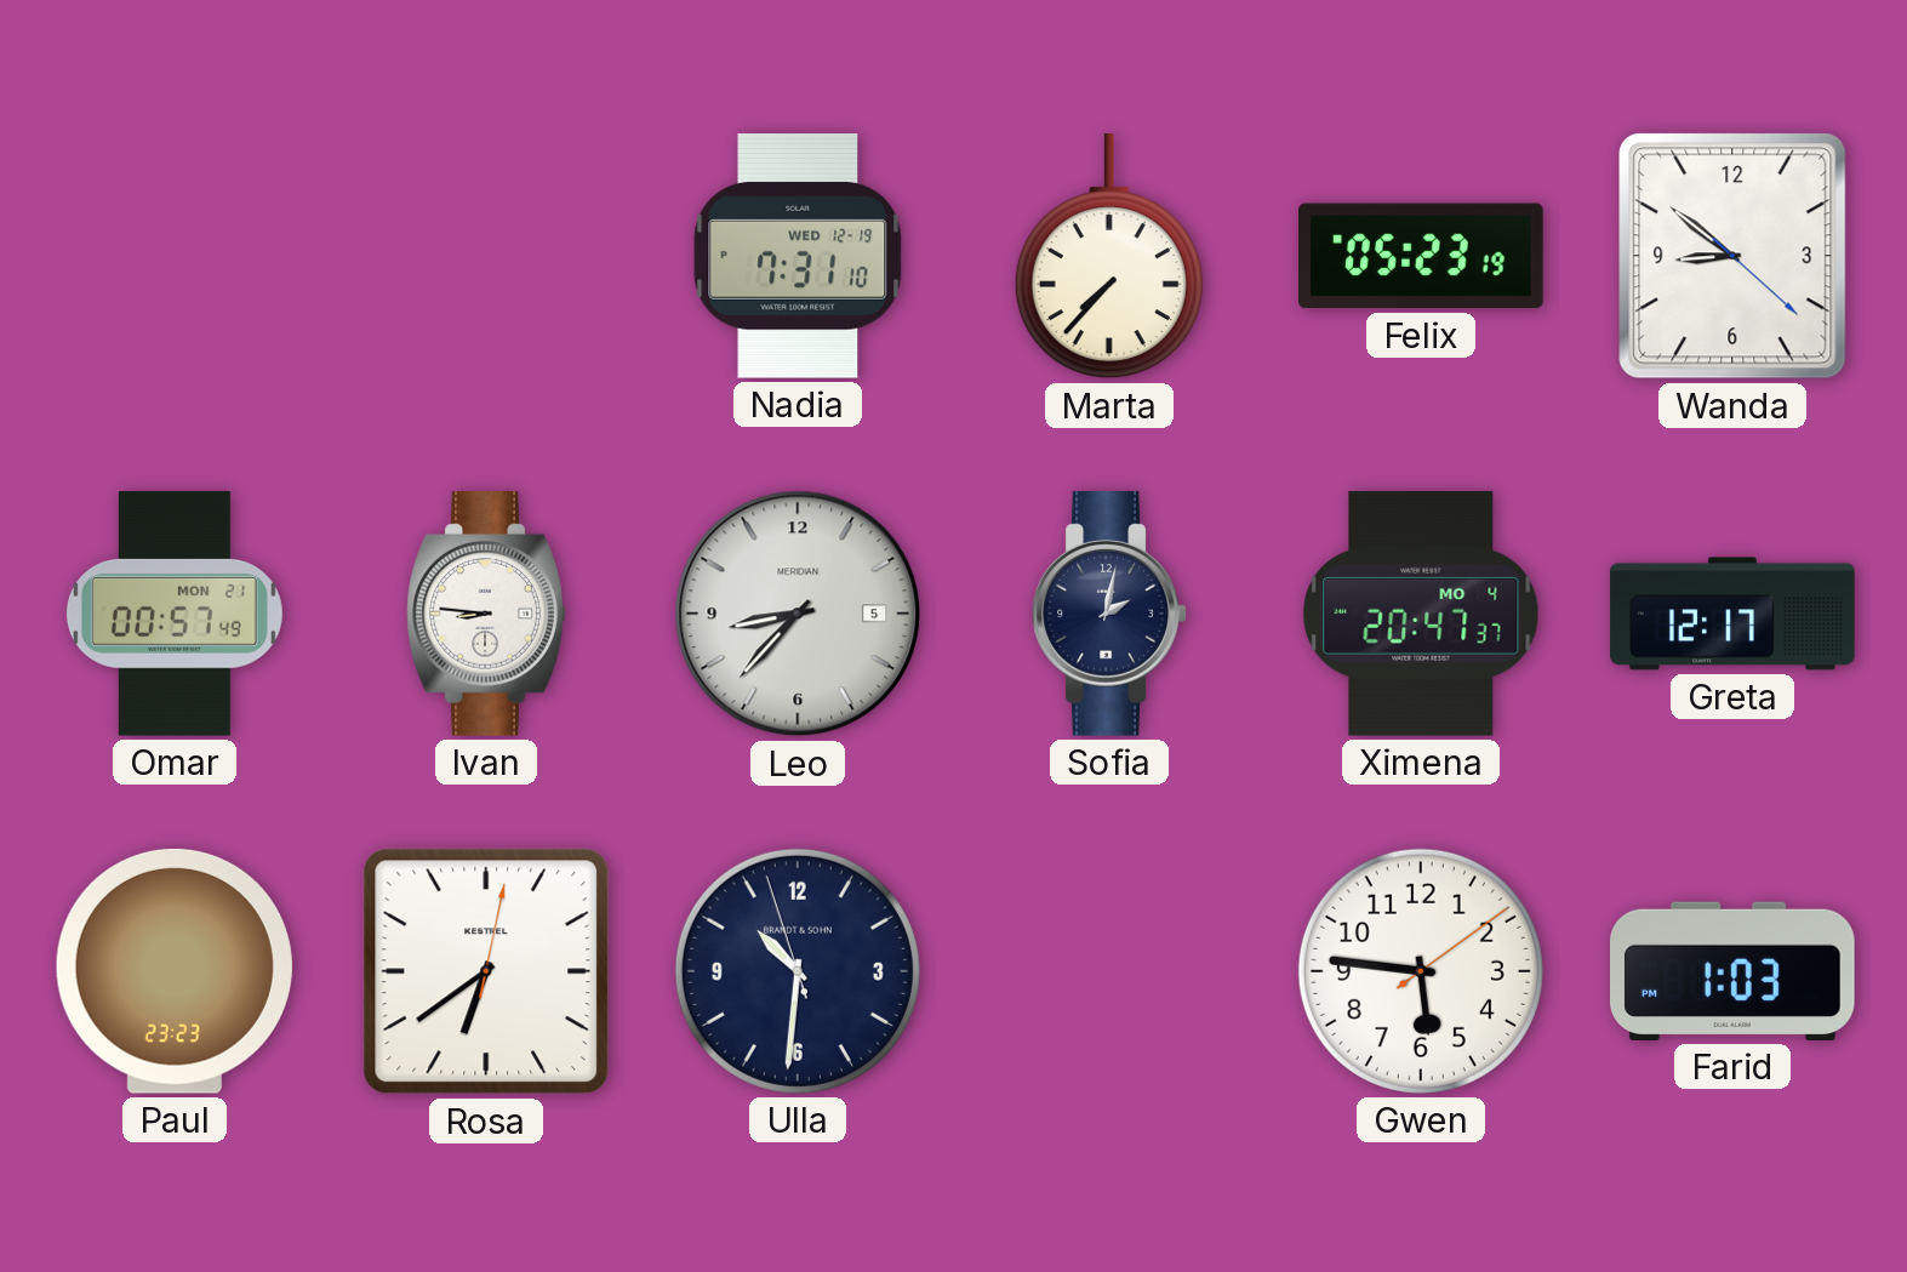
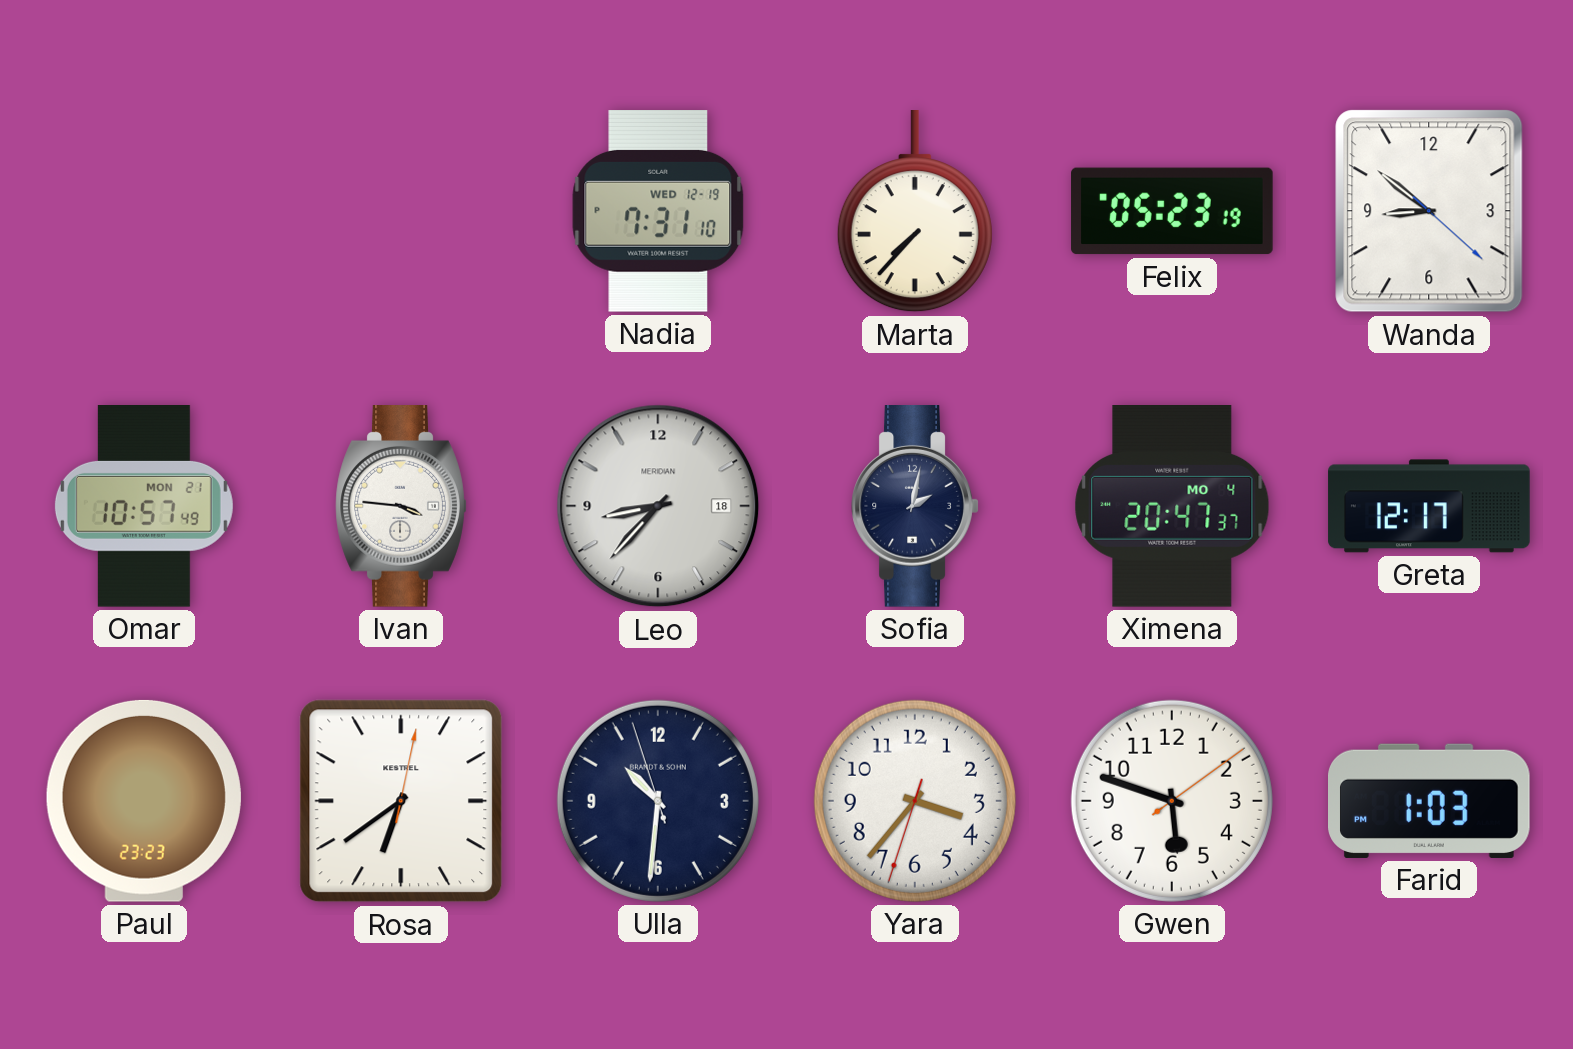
Omar: 00:57 -> 10:57
Ivan: 8:46 -> 3:46
Leo date: 5 -> 18
Yara: none -> 3:36
Gwen: 5:46 -> 5:48
